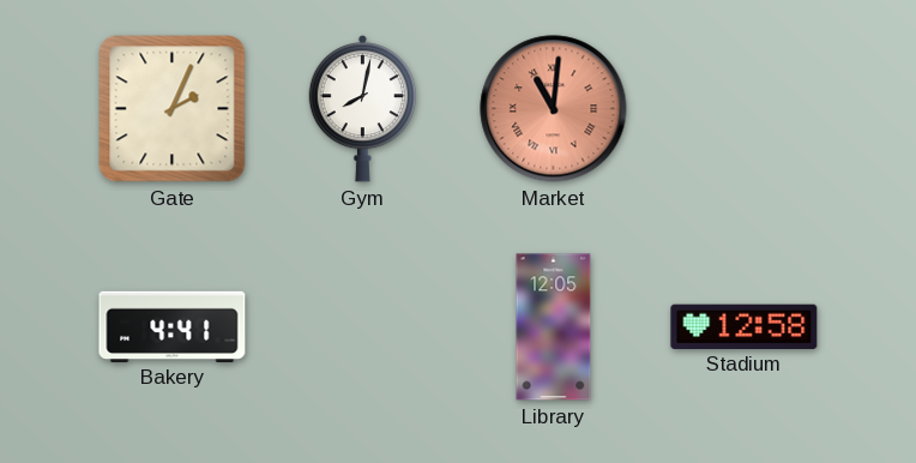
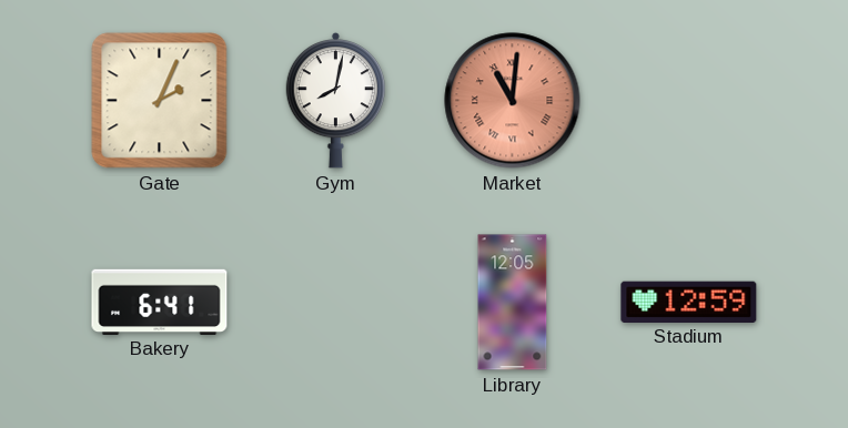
Bakery: 4:41 -> 6:41
Stadium: 12:58 -> 12:59
